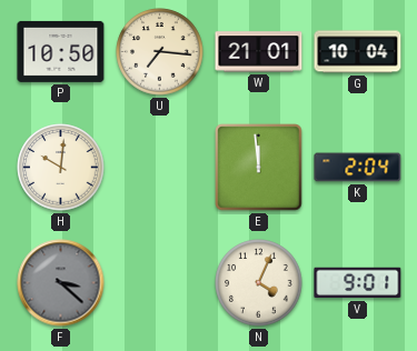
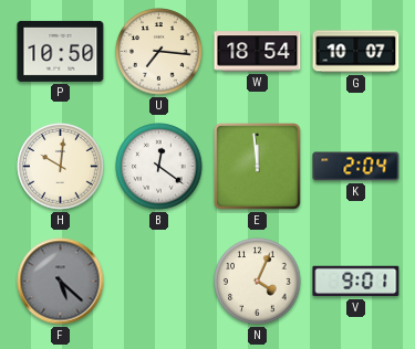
W: 21:01 -> 18:54
G: 10:04 -> 10:07
B: none -> 12:21
F: 3:22 -> 5:22
